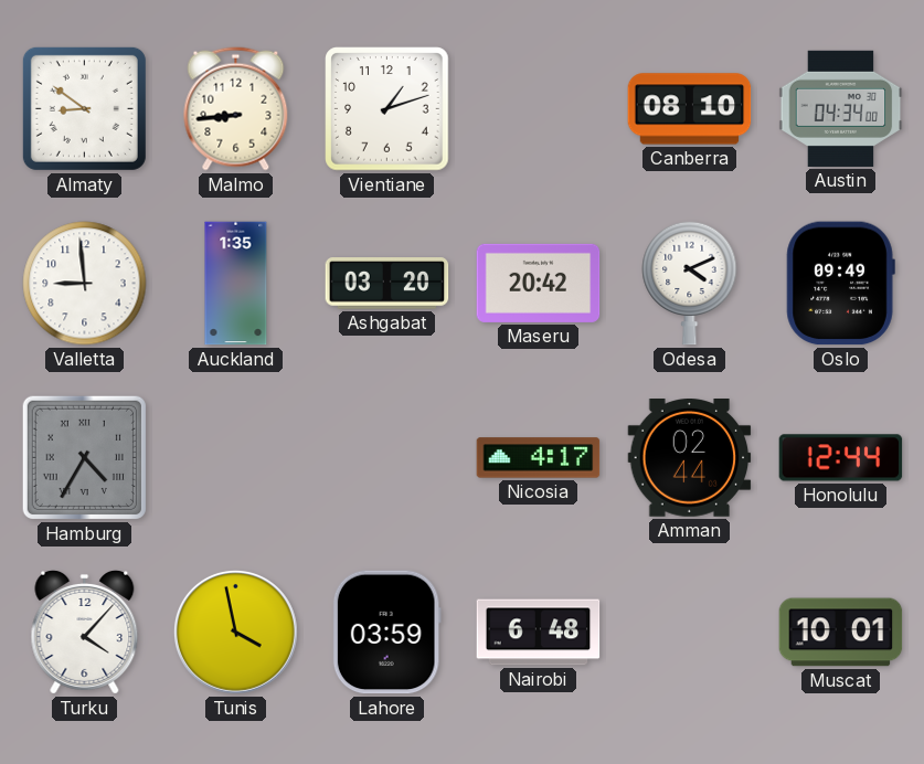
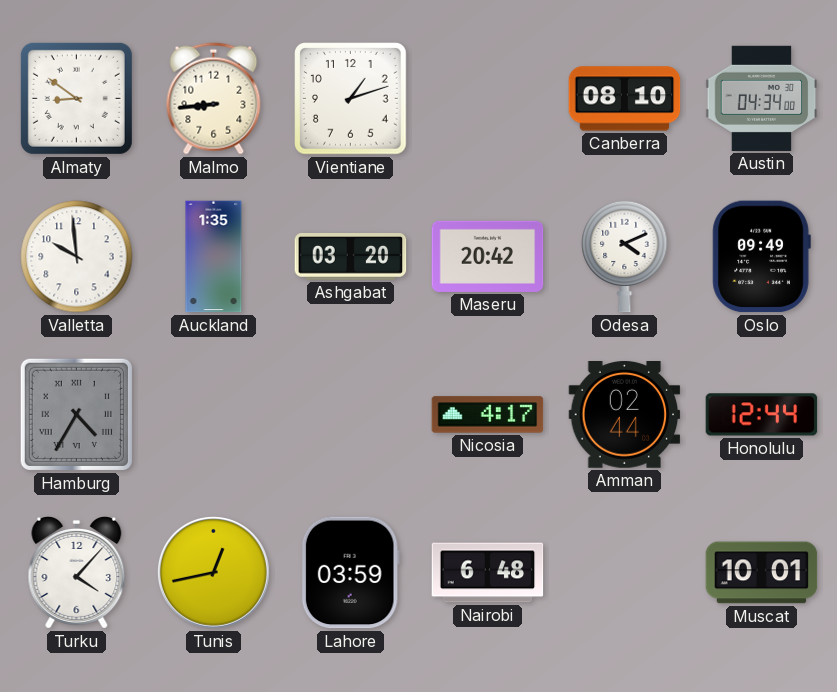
Valletta: 8:59 -> 9:59
Tunis: 3:58 -> 12:43
